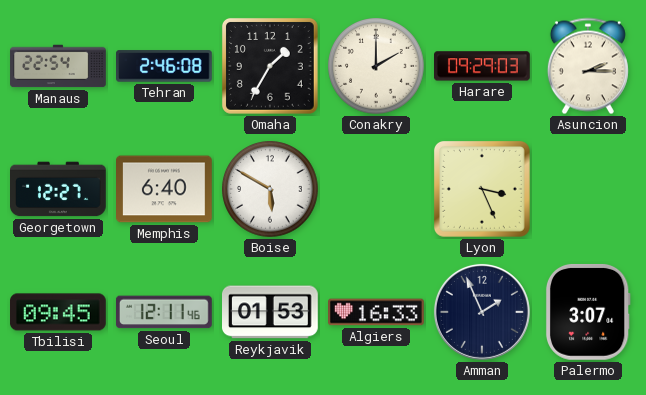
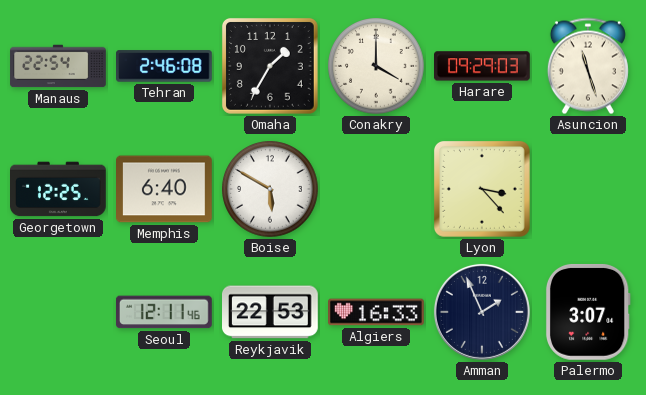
Conakry: 2:00 -> 4:00
Asuncion: 2:15 -> 11:27
Georgetown: 12:27 -> 12:25
Lyon: 3:26 -> 3:23
Tbilisi: 09:45 -> none
Reykjavik: 01:53 -> 22:53
